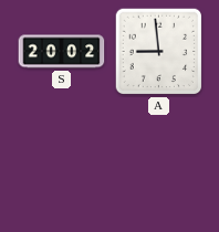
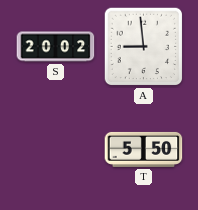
T: none -> 5:50
